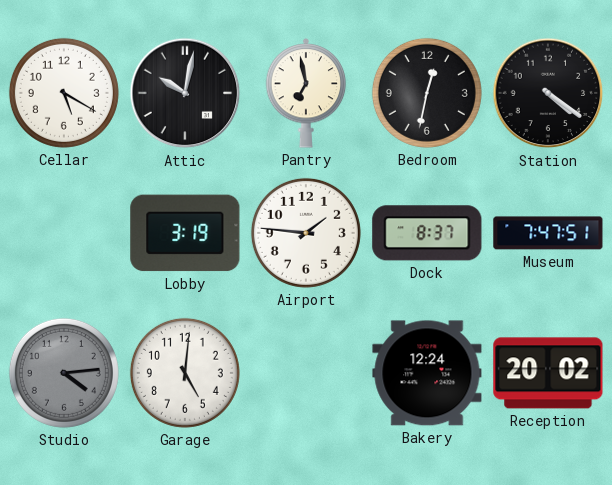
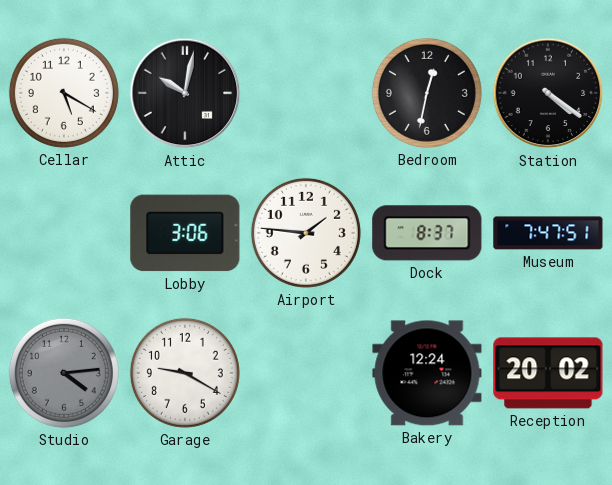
Pantry: 6:58 -> none
Lobby: 3:19 -> 3:06
Garage: 5:01 -> 9:20
